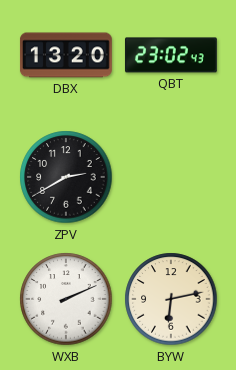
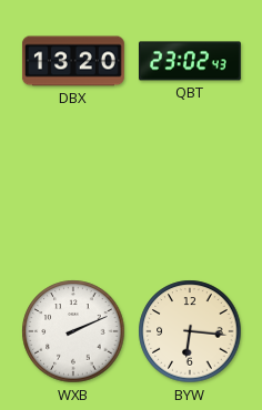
ZPV: 2:40 -> none
BYW: 6:13 -> 6:16
